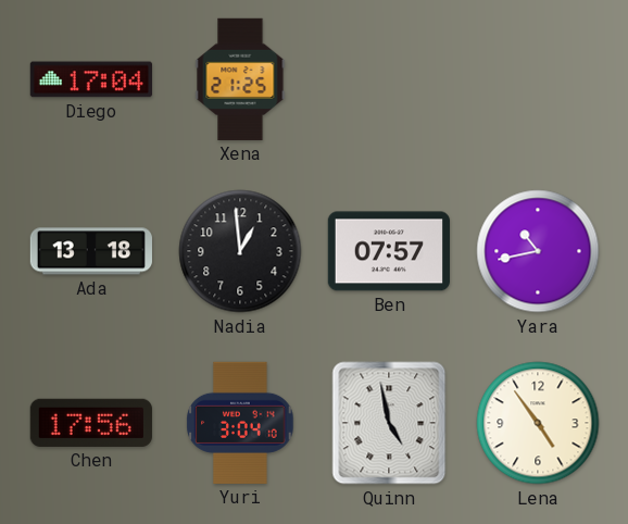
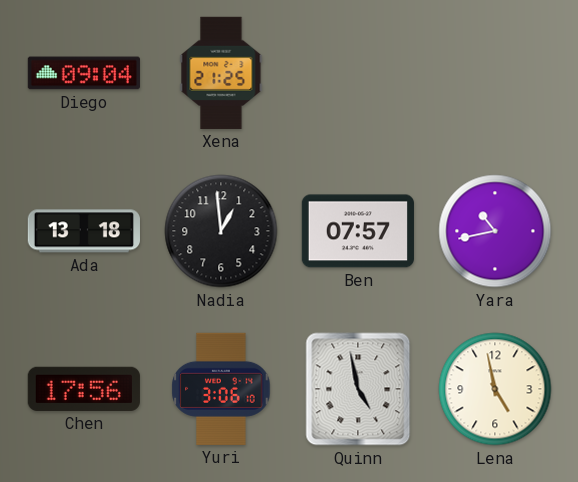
Diego: 17:04 -> 09:04
Yuri: 3:04 -> 3:06
Lena: 4:54 -> 4:58
